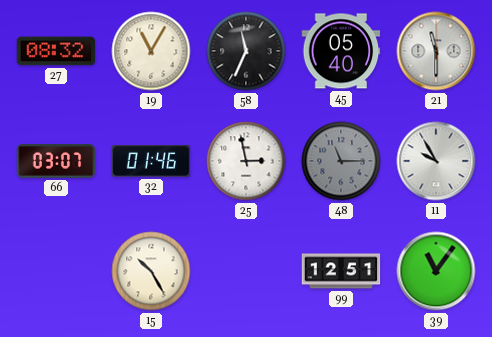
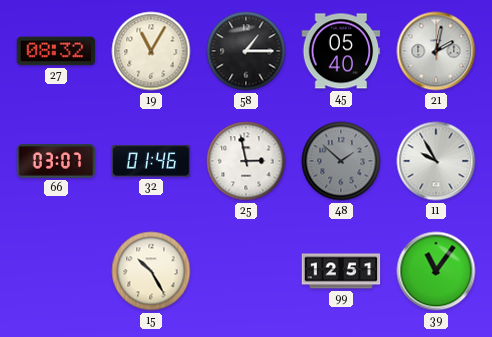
58: 11:34 -> 1:15
21: 11:30 -> 2:02
48: 11:15 -> 1:52
